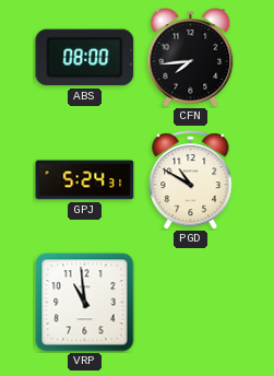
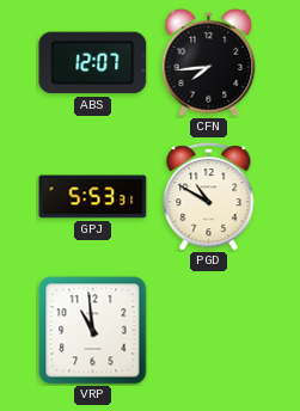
ABS: 08:00 -> 12:07
GPJ: 5:24 -> 5:53
